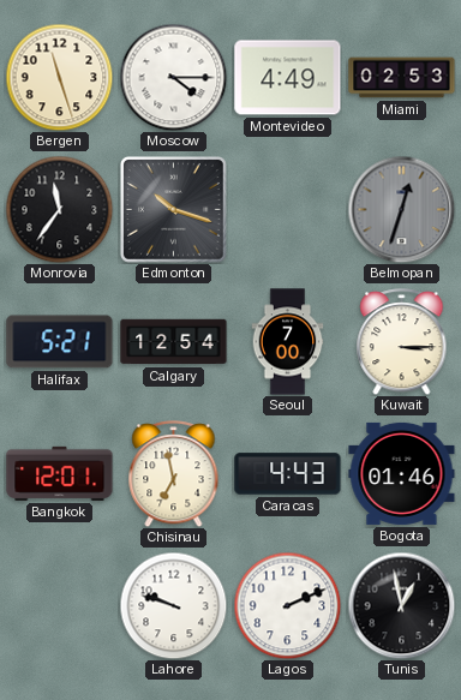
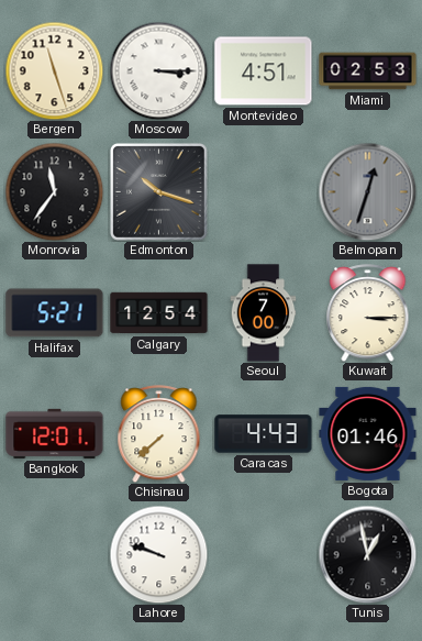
Moscow: 4:15 -> 3:15
Montevideo: 4:49 -> 4:51
Chisinau: 6:58 -> 7:38
Lagos: 2:11 -> none
